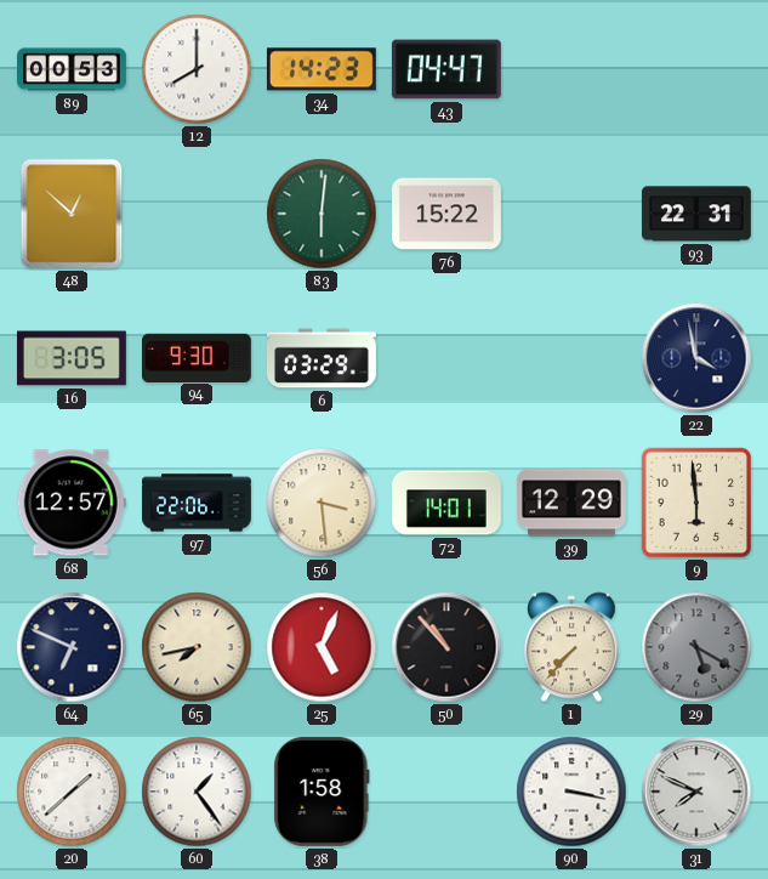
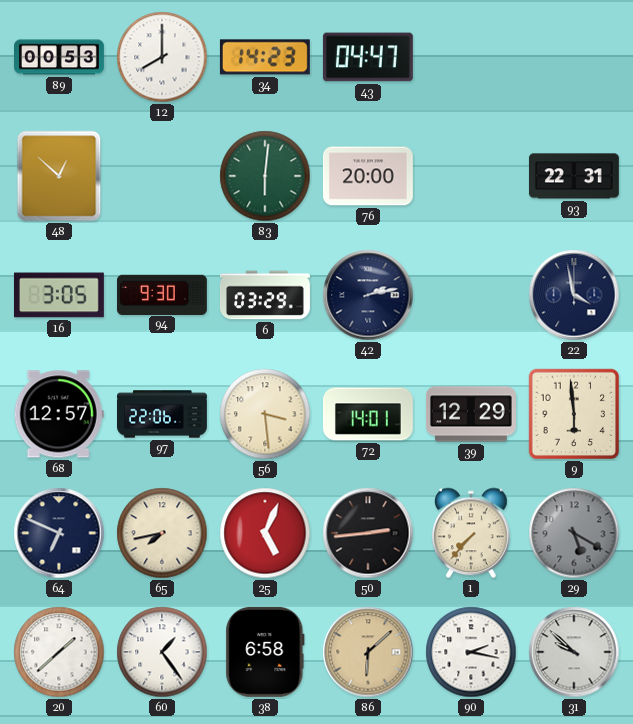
76: 15:22 -> 20:00
42: none -> 2:13
50: 10:53 -> 2:44
38: 1:58 -> 6:58
86: none -> 6:08
90: 3:17 -> 2:17
31: 7:49 -> 9:52
